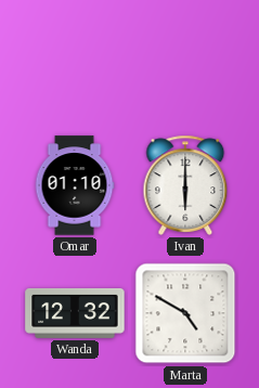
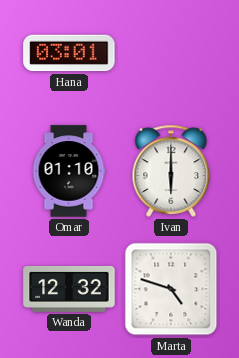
Hana: none -> 03:01
Marta: 4:50 -> 4:48
